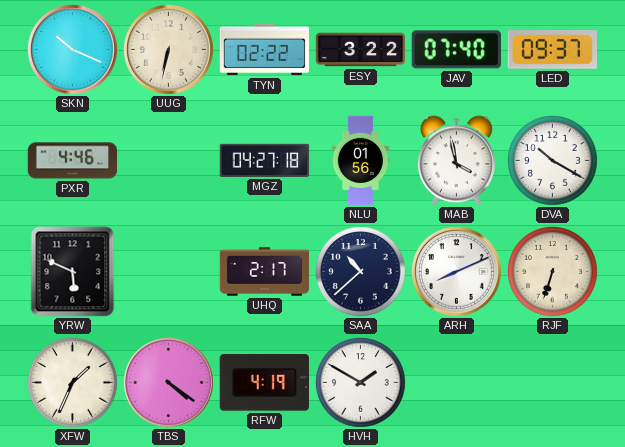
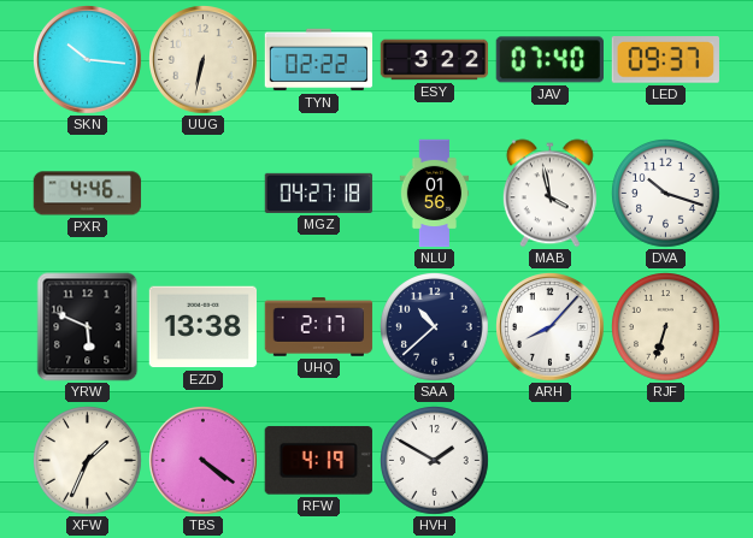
SKN: 10:19 -> 10:16
DVA: 10:20 -> 10:18
EZD: none -> 13:38
ARH: 8:11 -> 8:07
